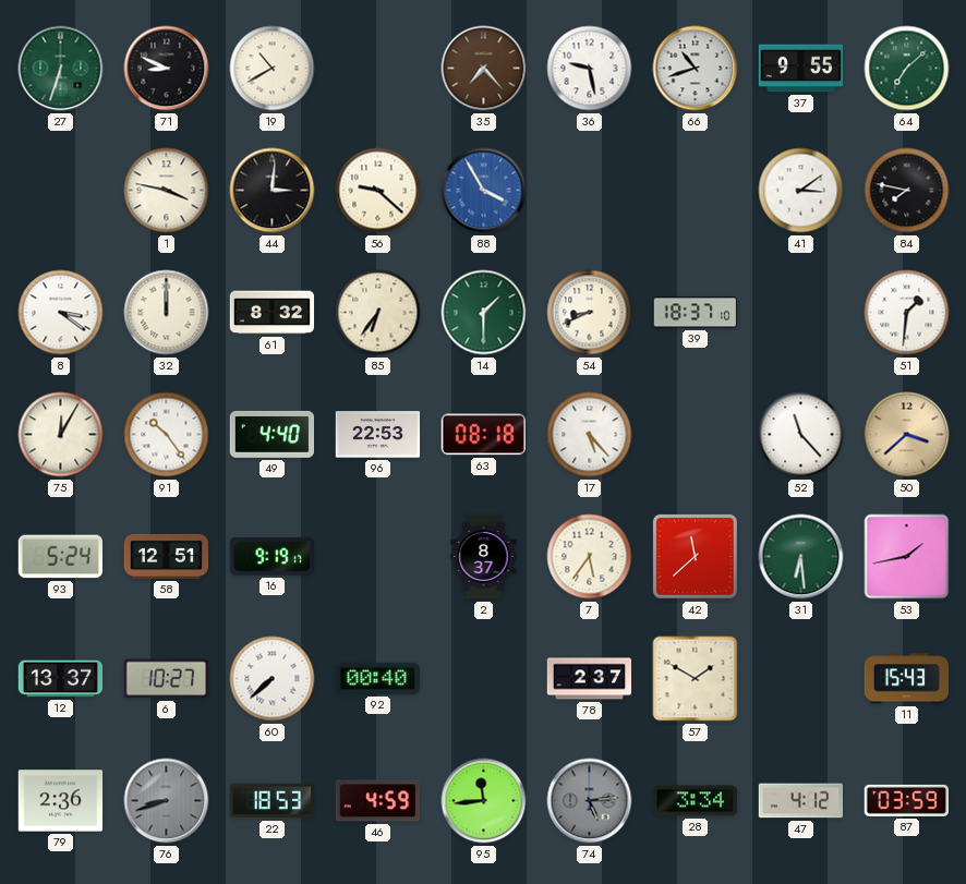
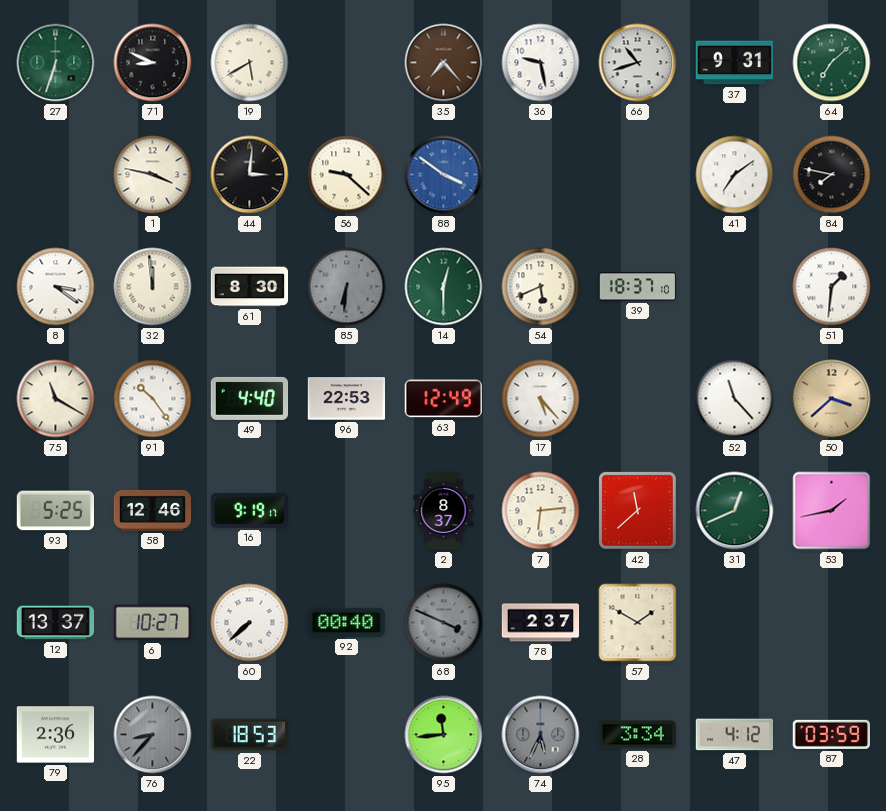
19: 10:40 -> 5:40
37: 9:55 -> 9:31
88: 3:55 -> 3:51
41: 3:09 -> 7:09
32: 12:00 -> 11:59
61: 8:32 -> 8:30
85: 6:36 -> 6:31
85 dial: cream -> grey
14: 1:30 -> 12:30
54: 8:41 -> 5:41
75: 12:05 -> 11:20
63: 08:18 -> 12:49
93: 5:24 -> 5:25
58: 12:51 -> 12:46
7: 5:36 -> 6:14
31: 6:29 -> 12:41
68: none -> 3:49
11: 15:43 -> none
76: 8:42 -> 8:37
46: 4:59 -> none
74: 5:14 -> 5:34
